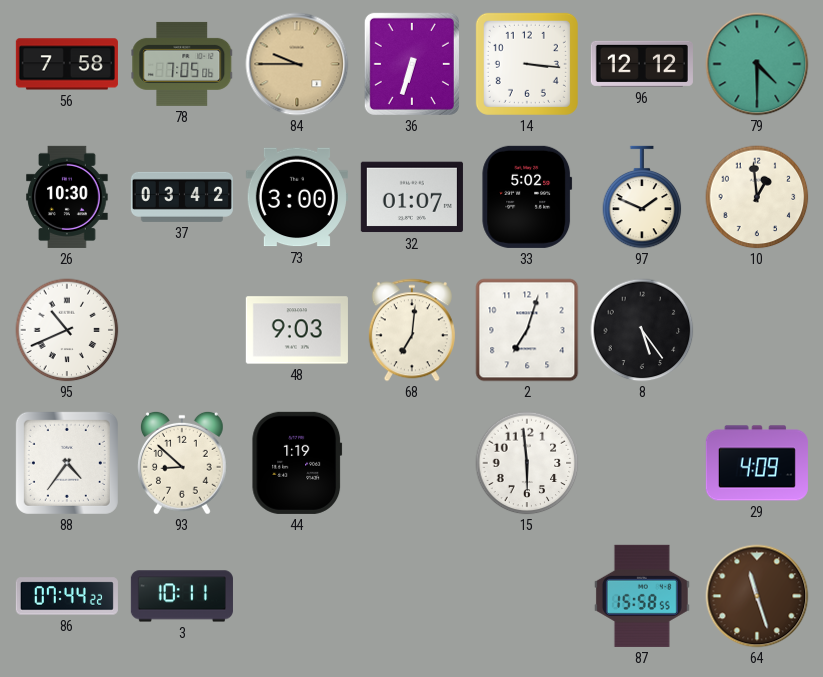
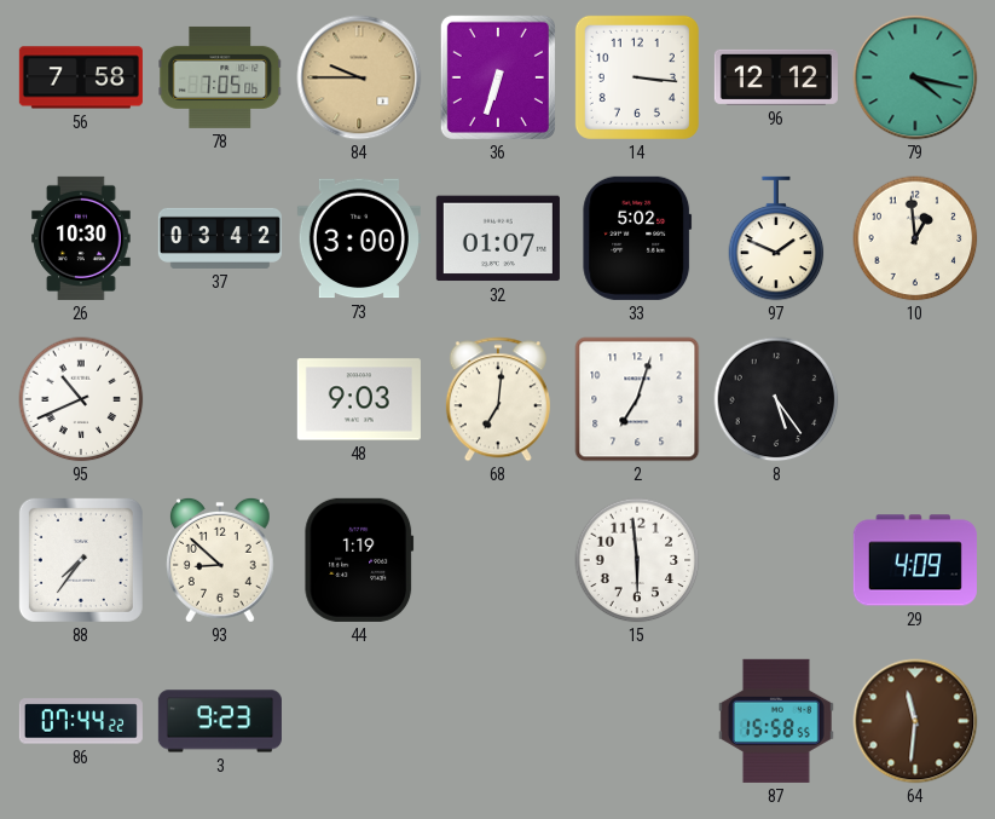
79: 4:30 -> 4:17
88: 4:36 -> 7:36
3: 10:11 -> 9:23
64: 11:27 -> 11:31
